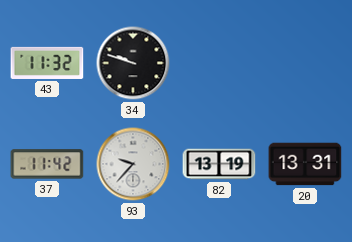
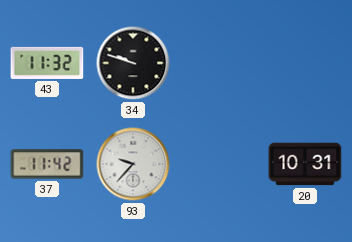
82: 13:19 -> none
20: 13:31 -> 10:31
